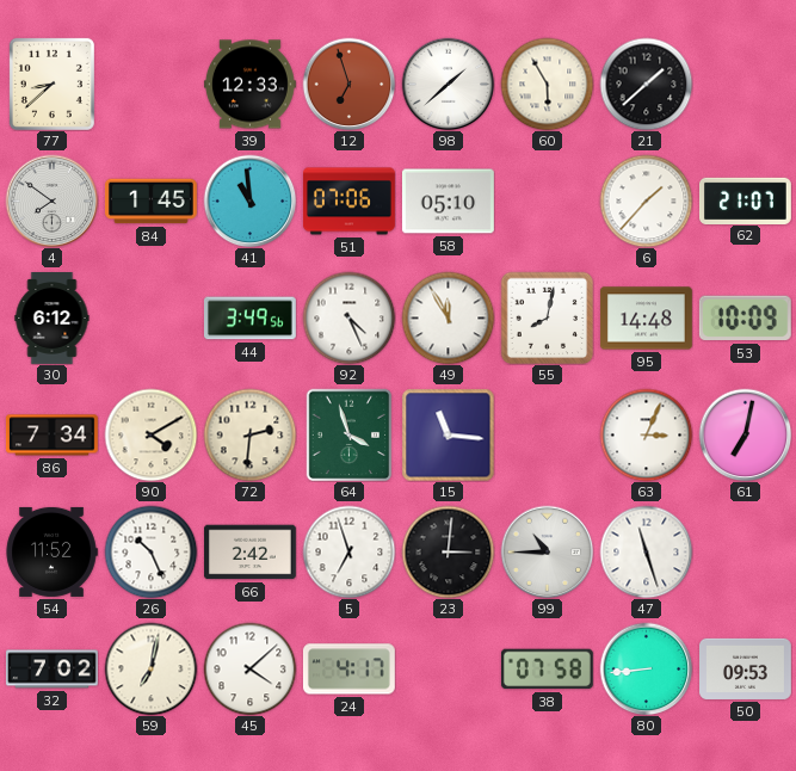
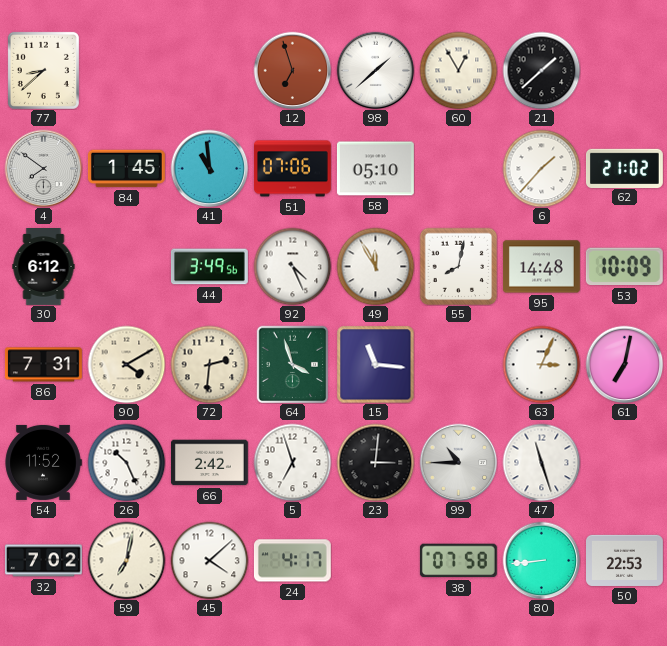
39: 12:33 -> none
60: 5:55 -> 12:55
62: 21:07 -> 21:02
86: 7:34 -> 7:31
50: 09:53 -> 22:53
